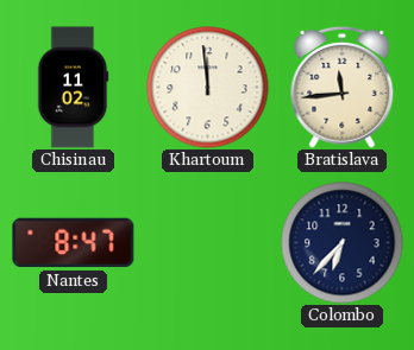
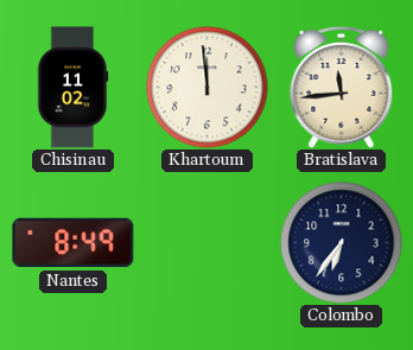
Nantes: 8:47 -> 8:49
Colombo: 6:37 -> 6:36
